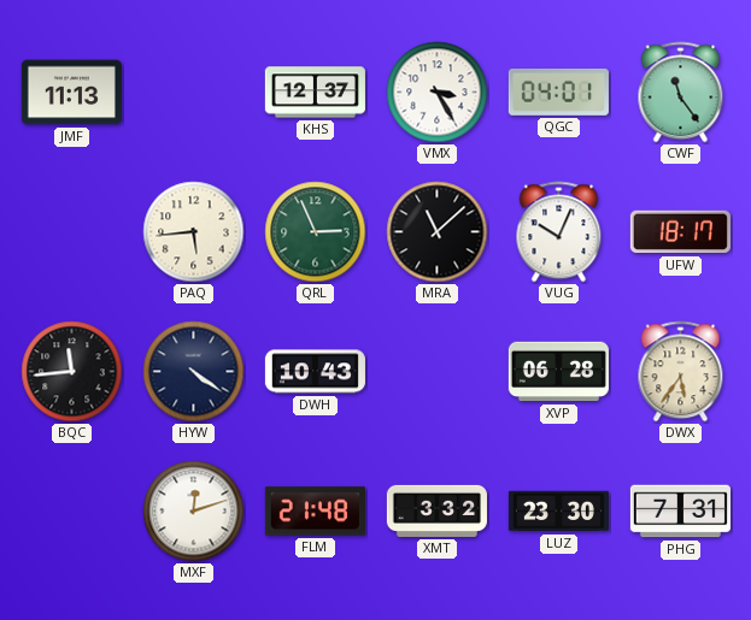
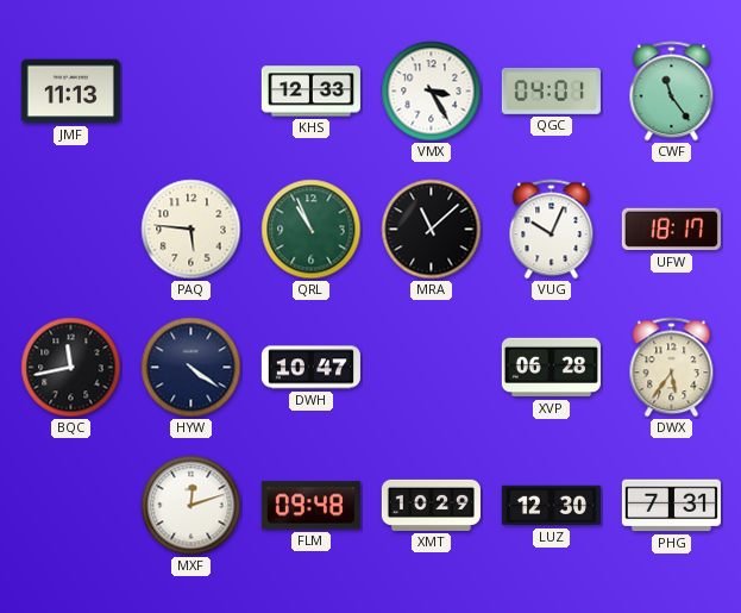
KHS: 12:37 -> 12:33
PAQ: 5:44 -> 5:46
QRL: 2:56 -> 10:56
BQC: 11:44 -> 11:43
DWH: 10:43 -> 10:47
FLM: 21:48 -> 09:48
XMT: 3:32 -> 10:29
LUZ: 23:30 -> 12:30
